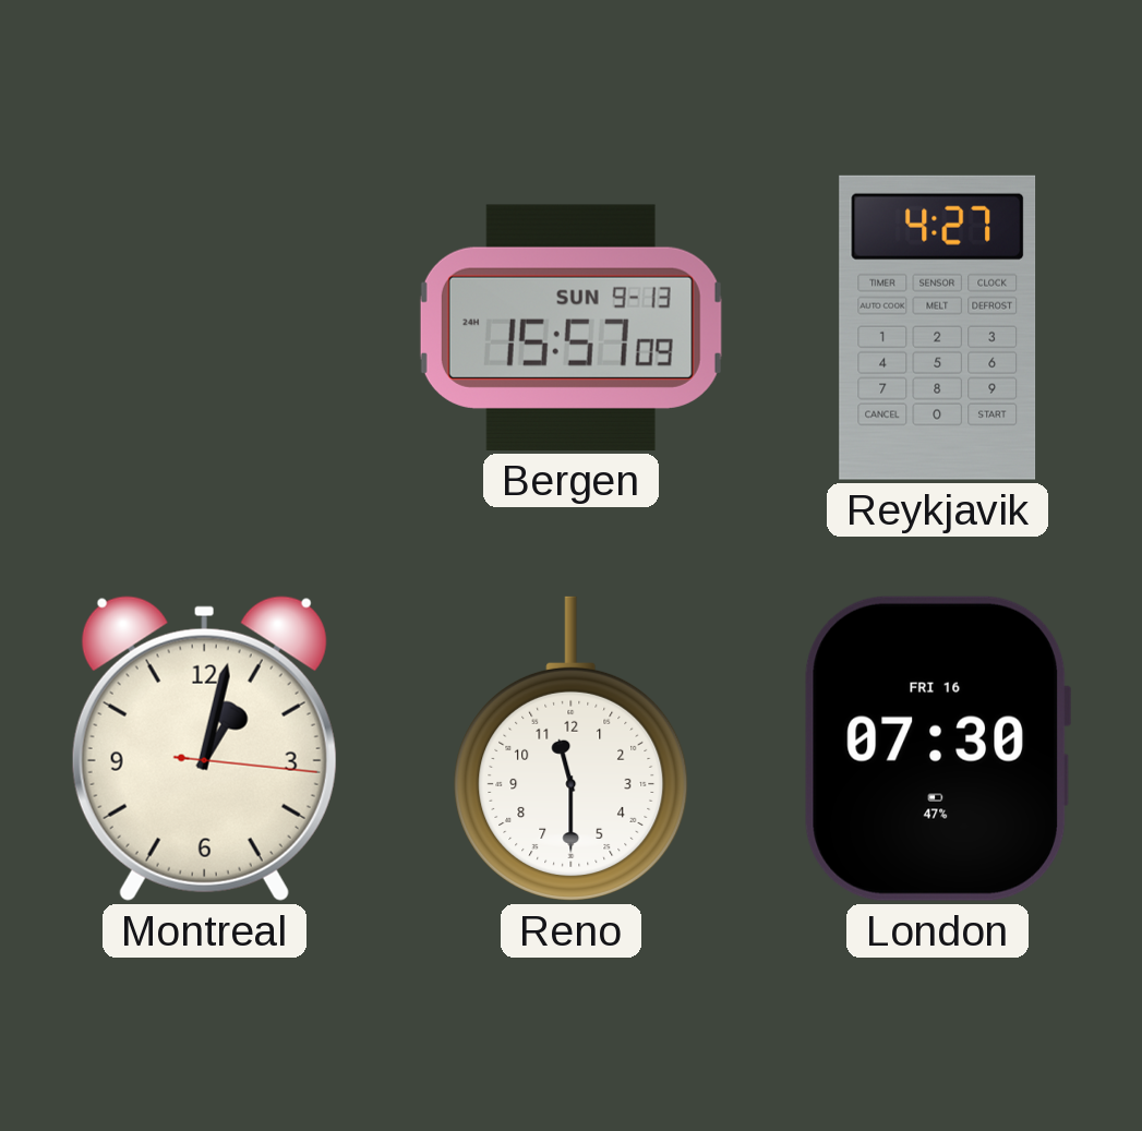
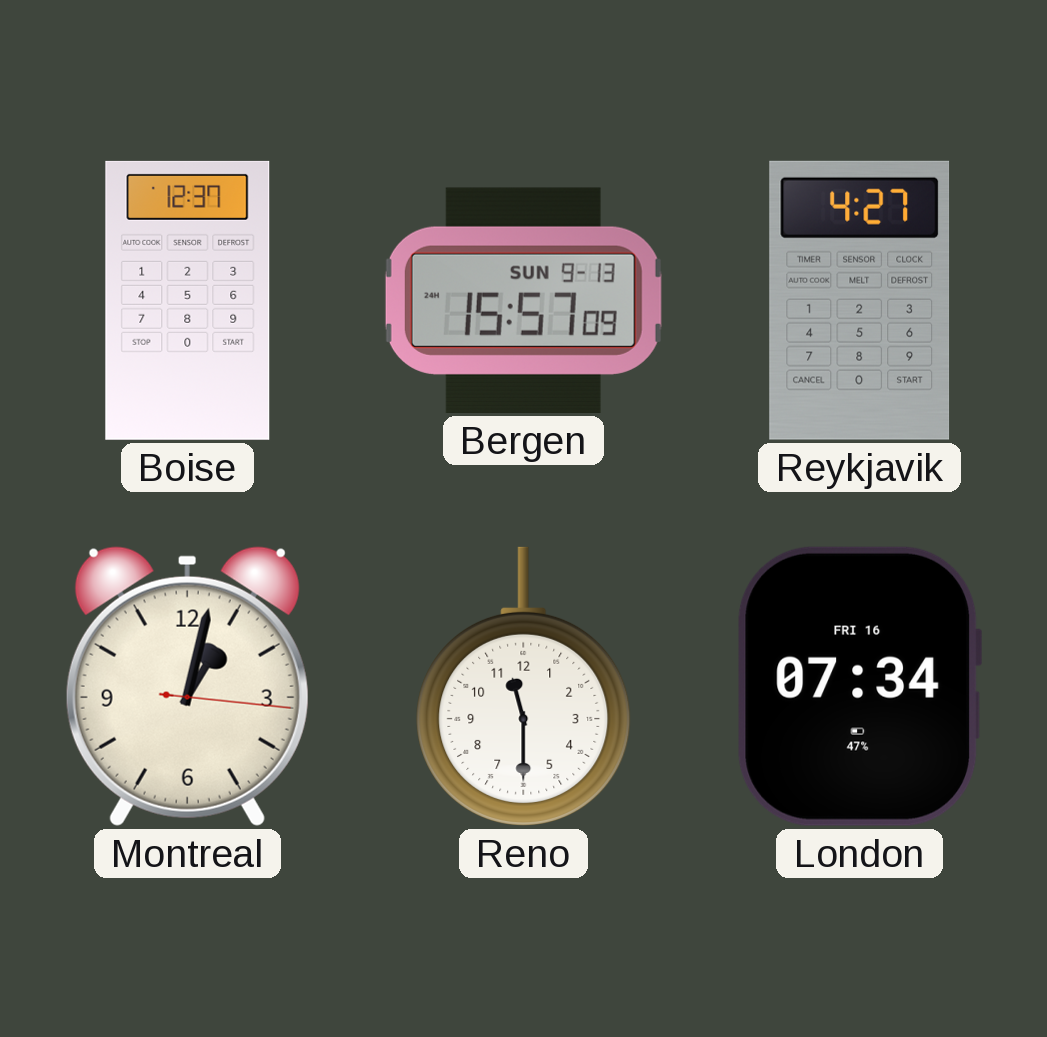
Boise: none -> 12:37
London: 07:30 -> 07:34
